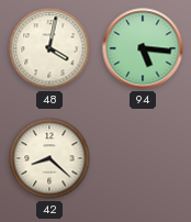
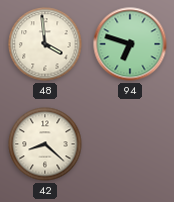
48: 4:02 -> 3:59
94: 5:16 -> 6:48
